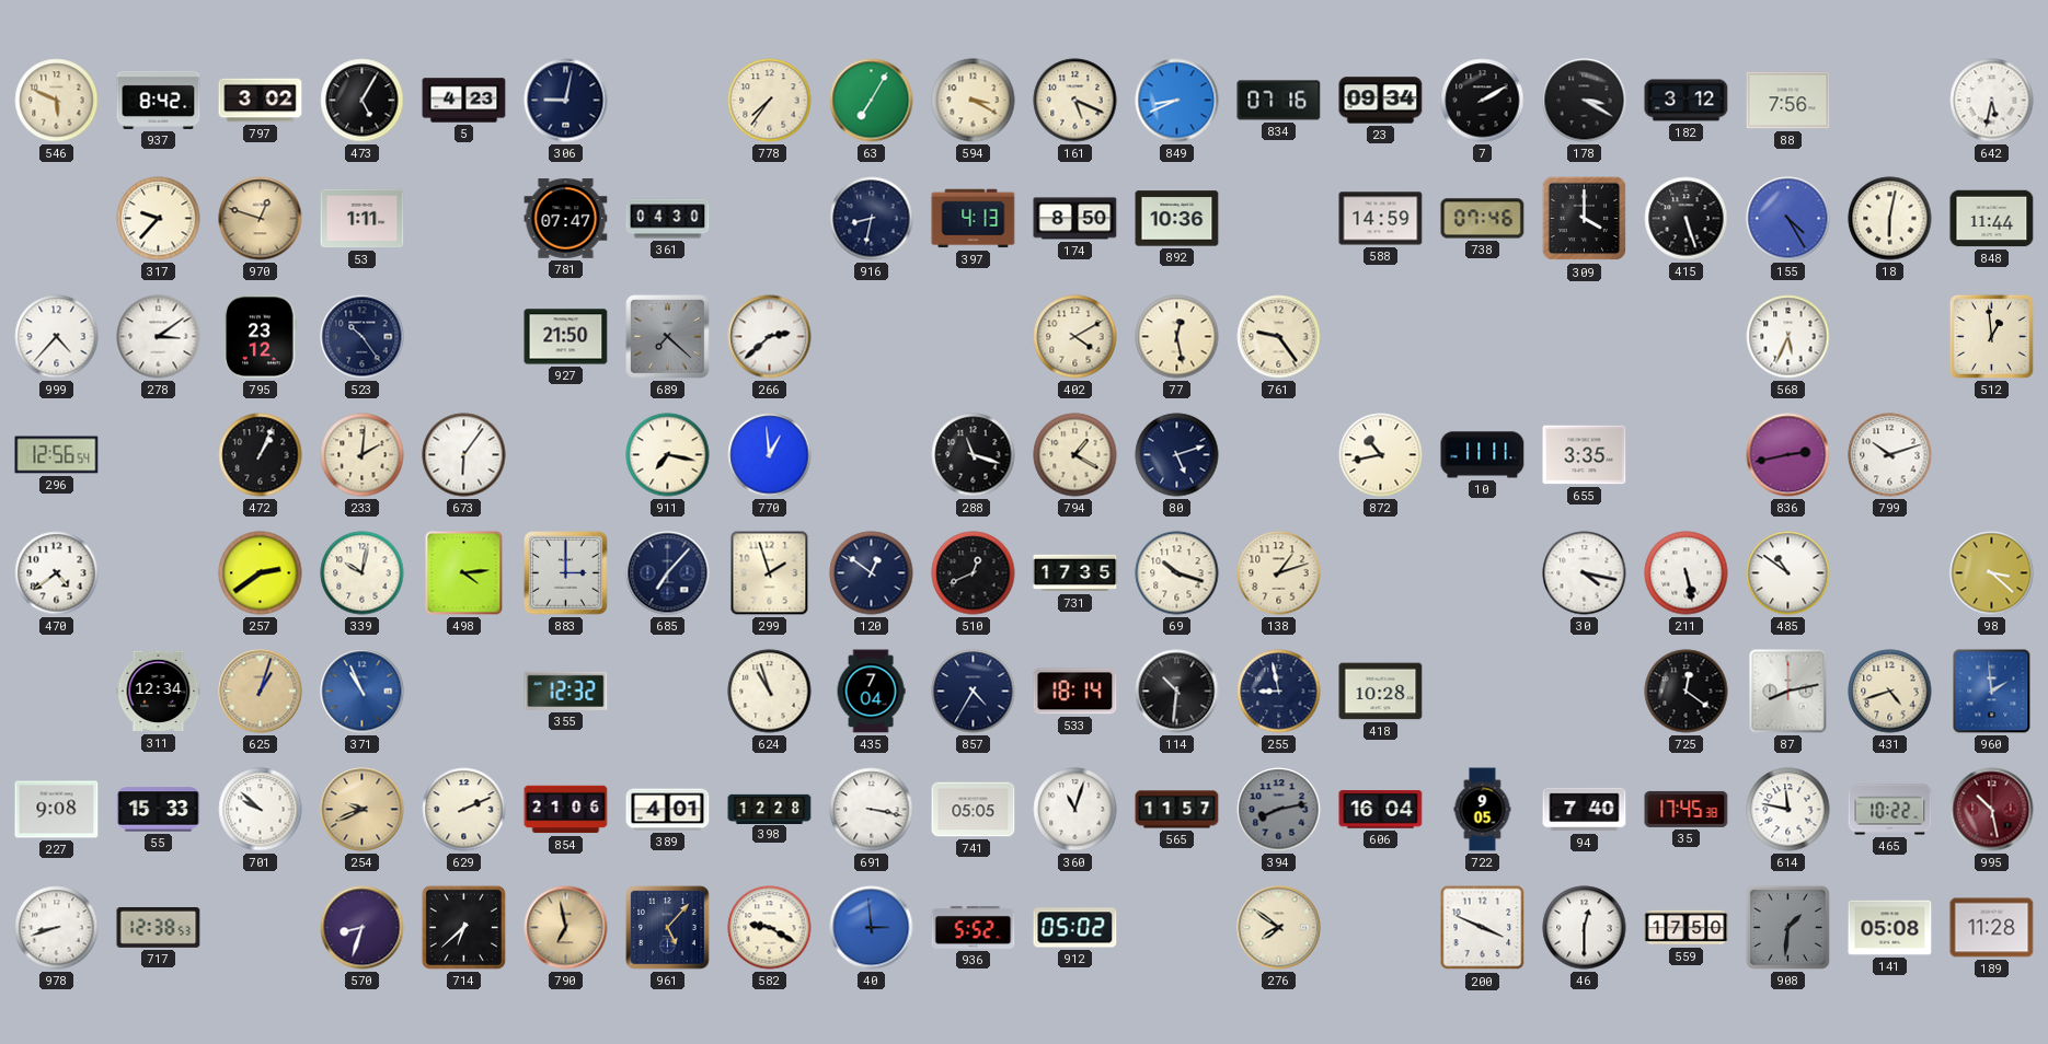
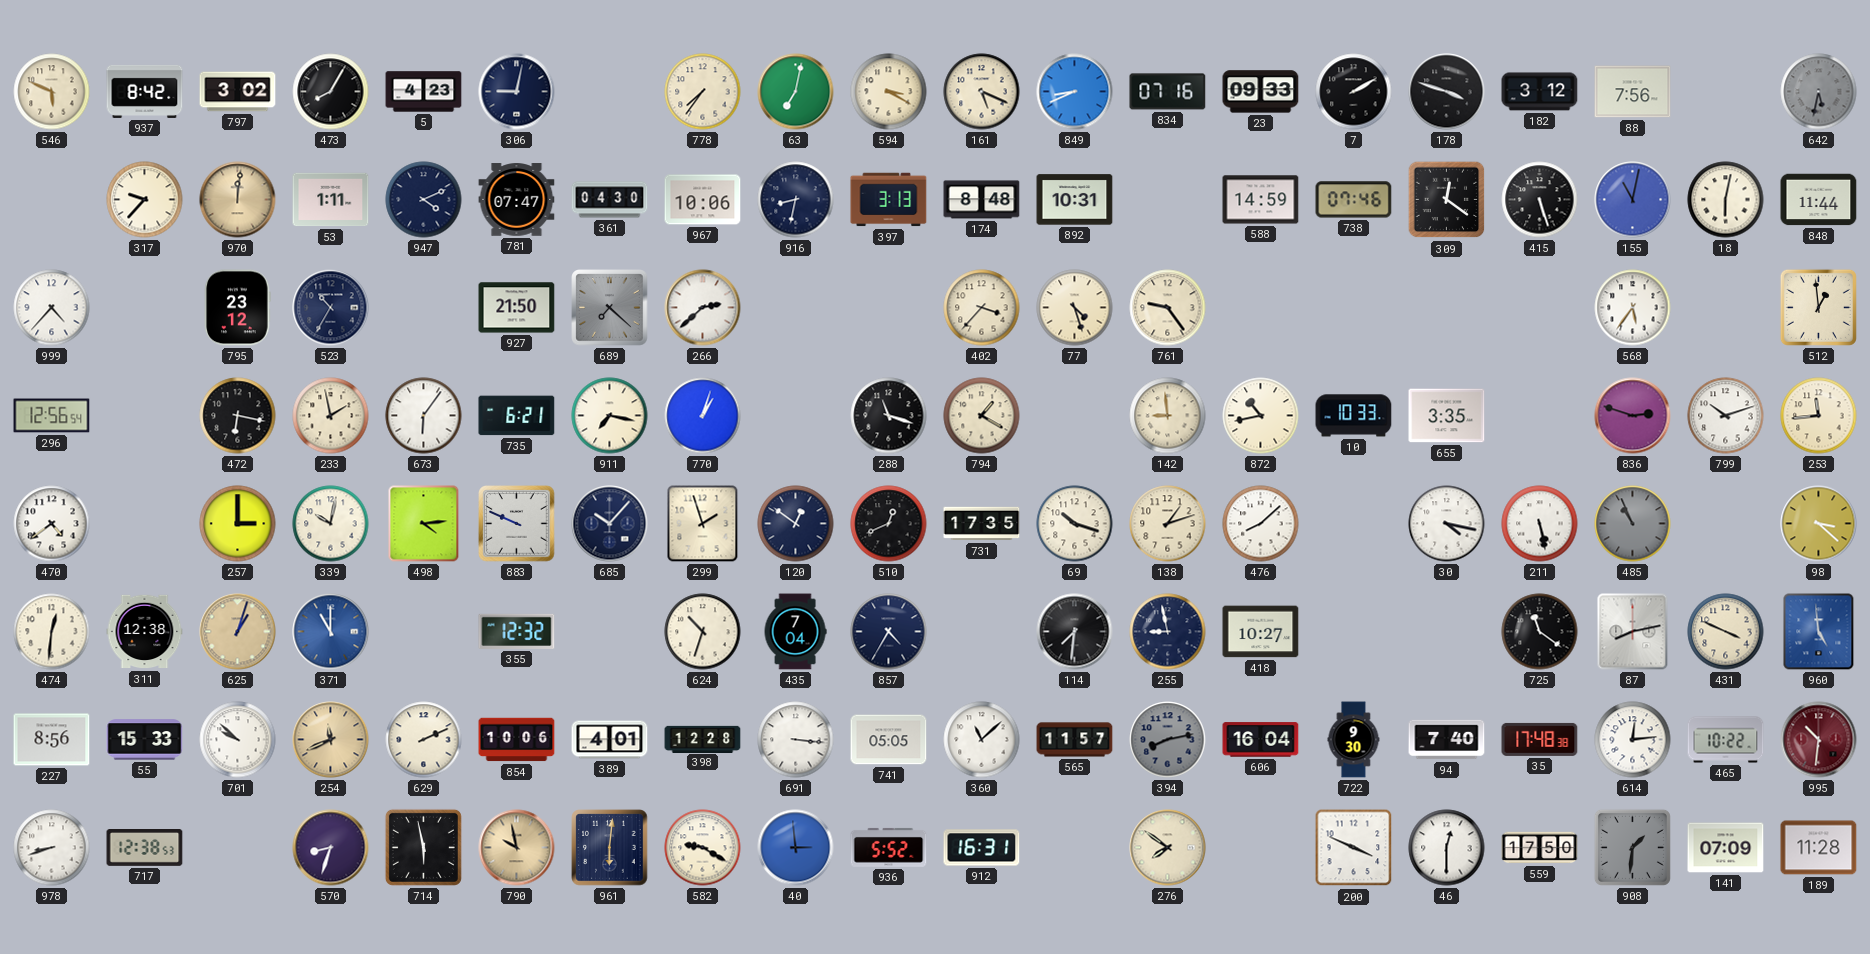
473: 5:05 -> 8:05
63: 7:05 -> 7:02
23: 09:34 -> 09:33
178: 3:20 -> 3:48
642 dial: white -> grey
970: 12:48 -> 12:01
947: none -> 4:11
967: none -> 10:06
397: 4:13 -> 3:13
174: 8:50 -> 8:48
892: 10:36 -> 10:31
309: 4:00 -> 12:21
155: 4:25 -> 11:02
278: 3:09 -> none
523: 10:24 -> 10:35
402: 4:10 -> 3:37
77: 12:28 -> 4:27
568: 5:34 -> 5:36
472: 1:04 -> 6:17
233: 2:01 -> 1:58
735: none -> 6:21
770: 12:59 -> 1:03
80: 5:12 -> none
142: none -> 8:59
10: 11:11 -> 10:33
836: 2:43 -> 2:48
253: none -> 11:44
257: 2:39 -> 3:00
883: 3:00 -> 9:49
685: 7:07 -> 10:07
476: none -> 8:08
485: 10:51 -> 10:56
485 dial: white -> grey
474: none -> 12:31
311: 12:34 -> 12:38
371: 10:56 -> 11:00
624: 10:57 -> 10:33
533: 18:14 -> none
114: 10:31 -> 7:31
418: 10:28 -> 10:27
725: 12:21 -> 11:21
431: 4:42 -> 3:49
960: 1:59 -> 4:59
227: 9:08 -> 8:56
254: 9:41 -> 11:41
854: 21:06 -> 10:06
691: 3:17 -> 3:16
360: 11:03 -> 11:08
722: 9:05 -> 9:30
35: 17:45 -> 17:48
614: 11:47 -> 12:14
995: 10:28 -> 10:31
714: 6:38 -> 5:58
790: 6:58 -> 9:58
961: 5:07 -> 6:01
912: 05:02 -> 16:31
141: 05:08 -> 07:09
